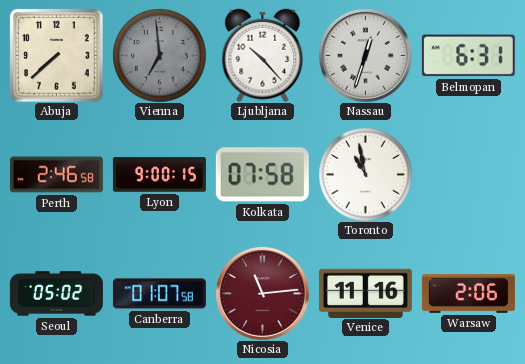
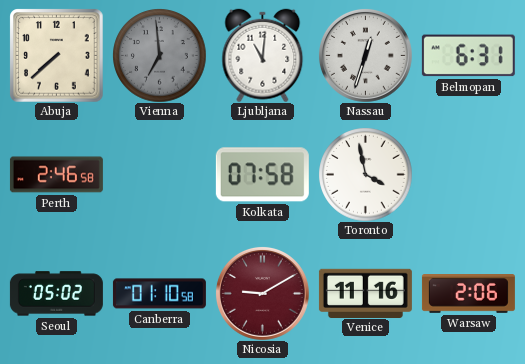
Ljubljana: 10:23 -> 11:01
Lyon: 9:00 -> none
Toronto: 10:58 -> 3:58
Canberra: 01:07 -> 01:10
Nicosia: 11:14 -> 9:10
